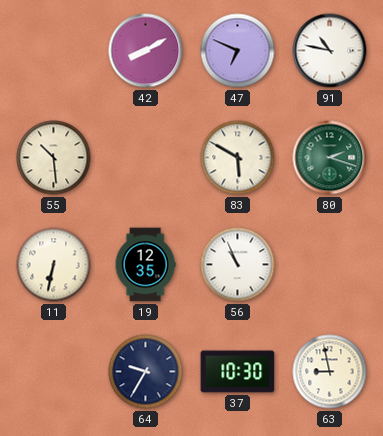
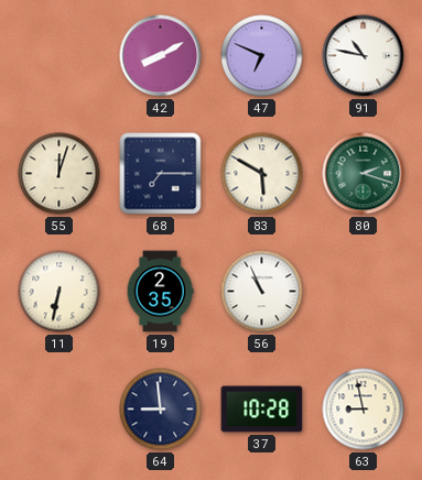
55: 10:29 -> 12:03
68: none -> 7:15
19: 12:35 -> 2:35
64: 9:35 -> 8:59
37: 10:30 -> 10:28
